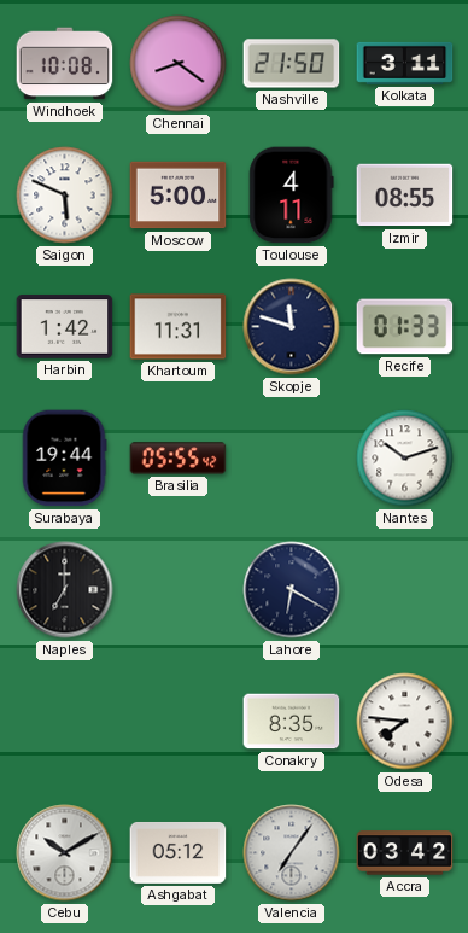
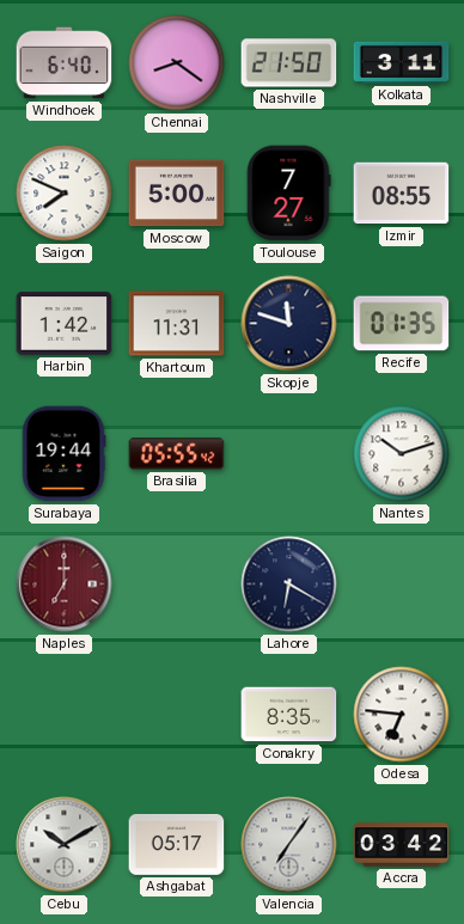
Windhoek: 10:08 -> 6:40
Saigon: 5:49 -> 7:49
Toulouse: 4:11 -> 7:27
Recife: 01:33 -> 01:35
Naples dial: black -> burgundy
Odesa: 7:46 -> 6:46
Ashgabat: 05:12 -> 05:17
